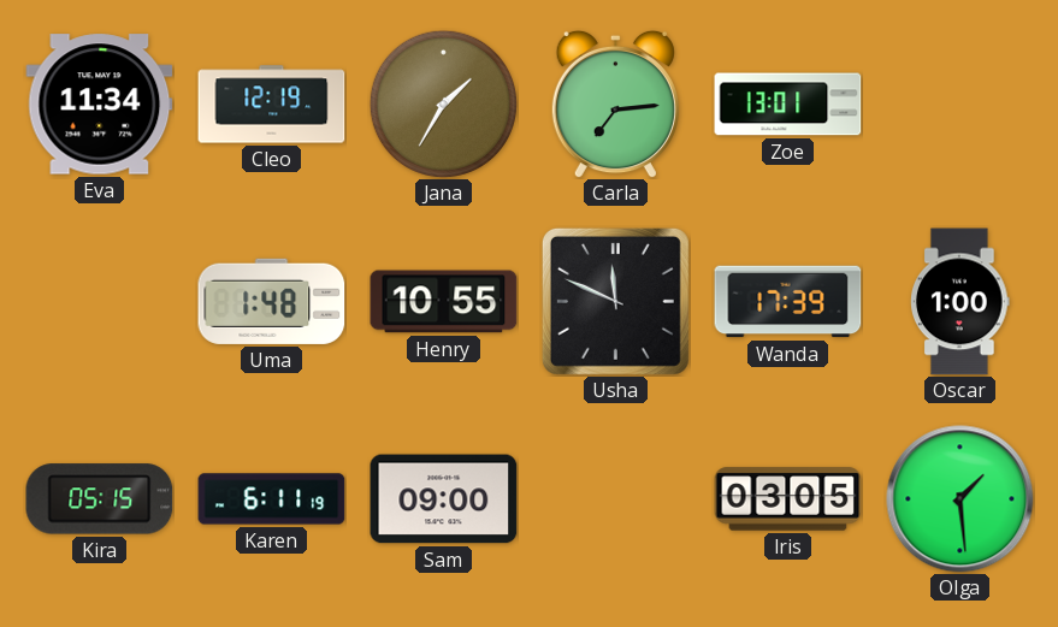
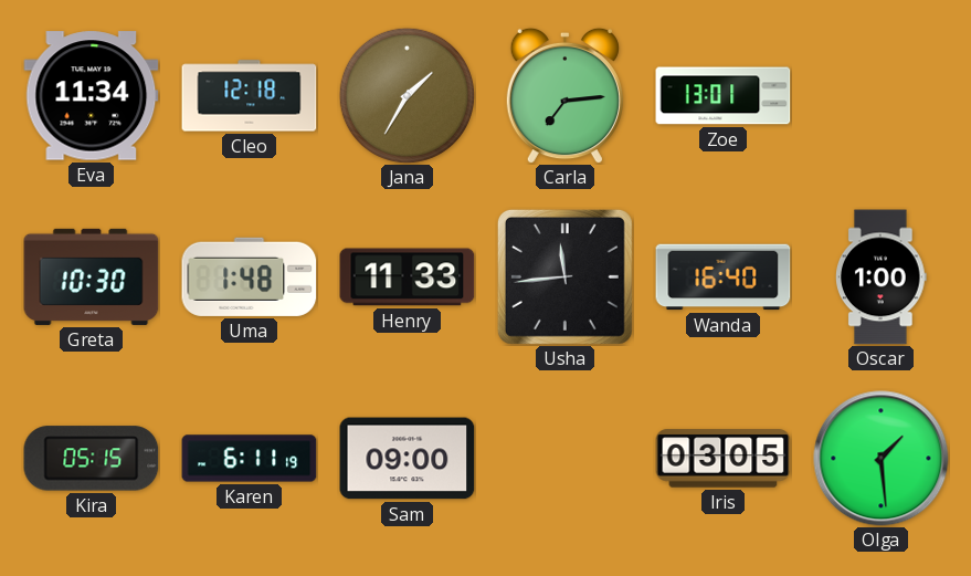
Cleo: 12:19 -> 12:18
Greta: none -> 10:30
Henry: 10:55 -> 11:33
Usha: 11:49 -> 11:44
Wanda: 17:39 -> 16:40
